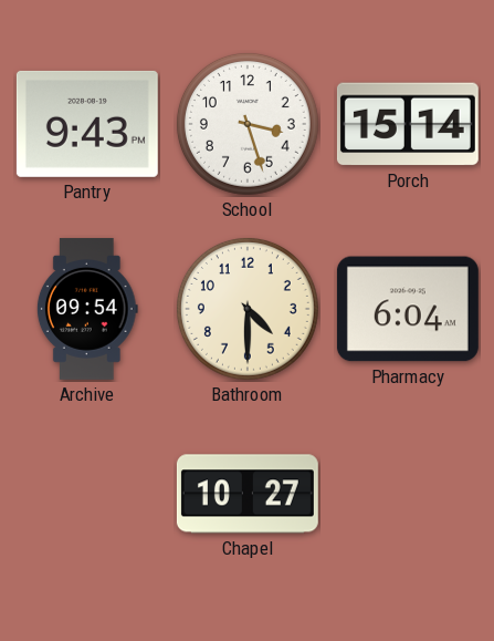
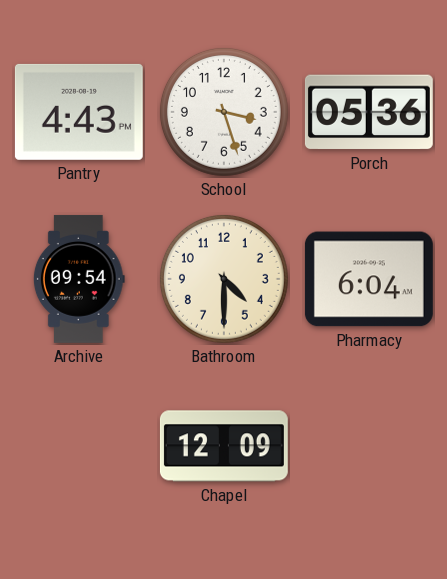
Pantry: 9:43 -> 4:43
Porch: 15:14 -> 05:36
Chapel: 10:27 -> 12:09
